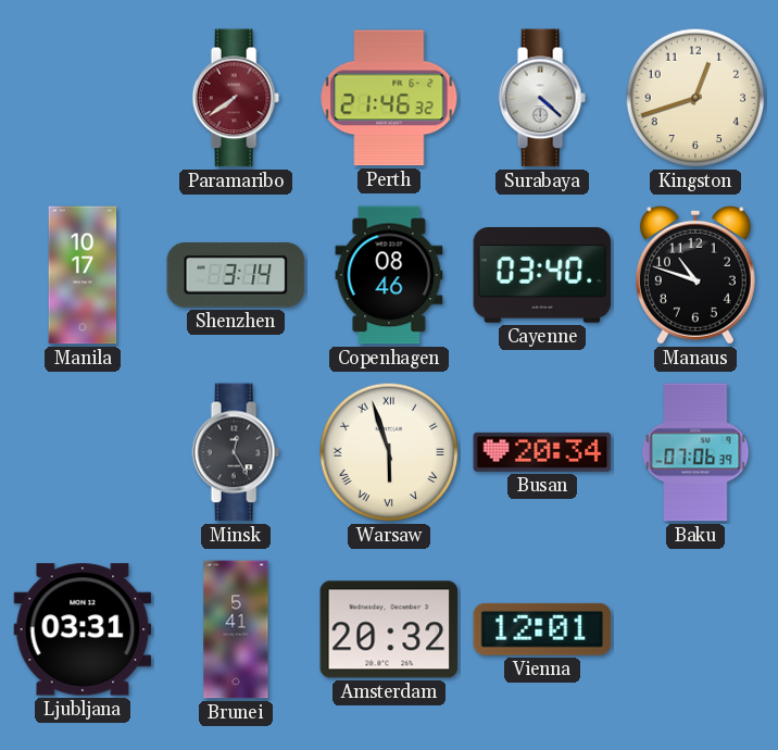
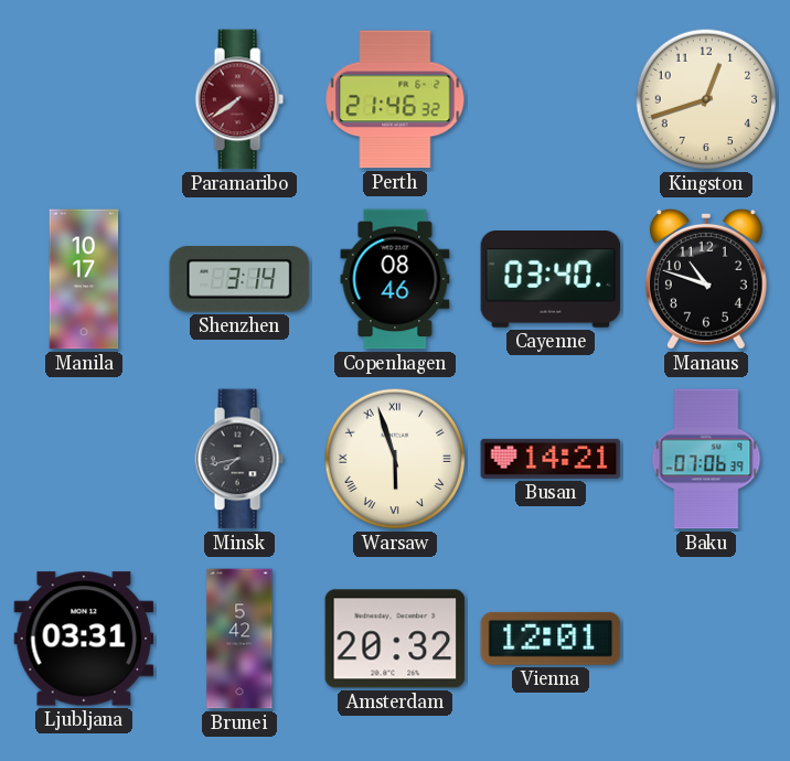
Surabaya: 4:22 -> none
Minsk: 12:25 -> 7:43
Busan: 20:34 -> 14:21
Brunei: 5:41 -> 5:42
